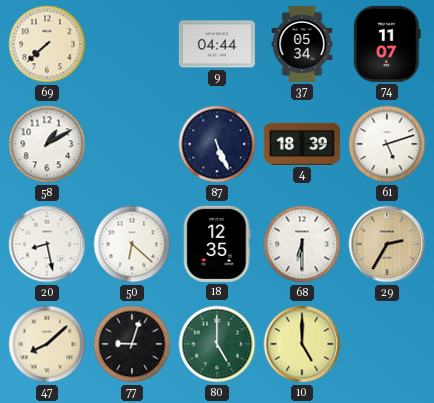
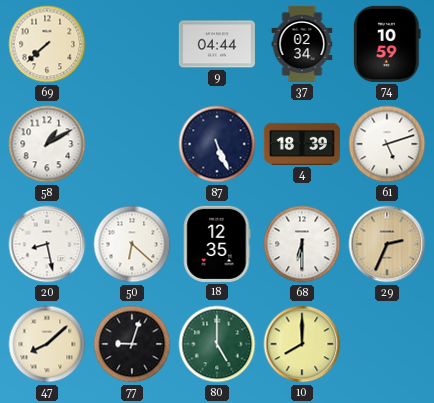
37: 05:34 -> 02:34
74: 11:07 -> 10:59
29: 2:35 -> 2:34
10: 5:00 -> 8:00
